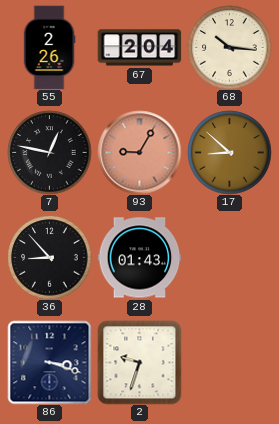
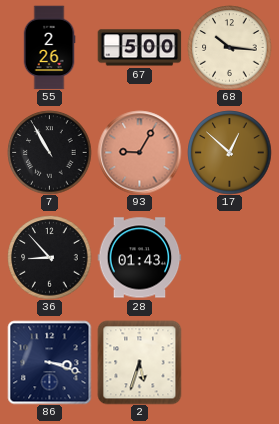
67: 2:04 -> 5:00
7: 12:47 -> 10:55
17: 8:52 -> 12:52
2: 9:33 -> 5:33
